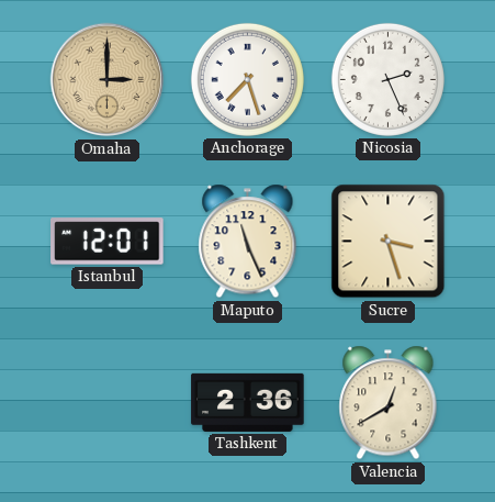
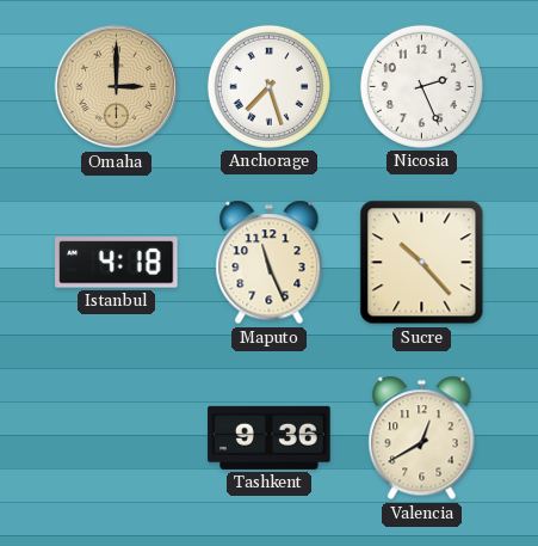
Istanbul: 12:01 -> 4:18
Sucre: 3:27 -> 10:23
Tashkent: 2:36 -> 9:36
